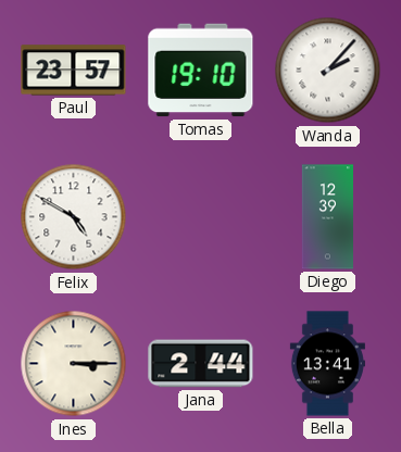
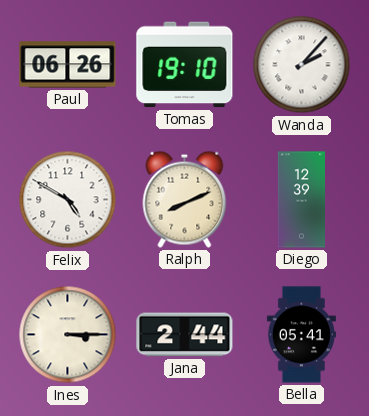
Paul: 23:57 -> 06:26
Ralph: none -> 8:11
Bella: 13:41 -> 05:41
